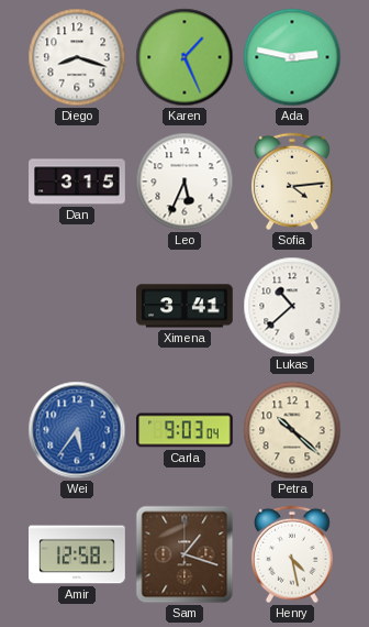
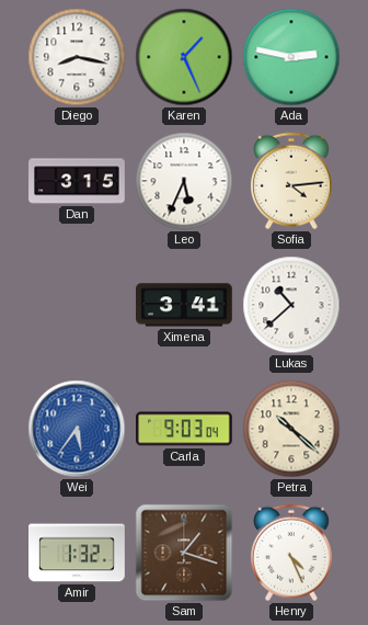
Diego: 8:18 -> 8:17
Amir: 12:58 -> 1:32
Henry: 4:28 -> 4:26
